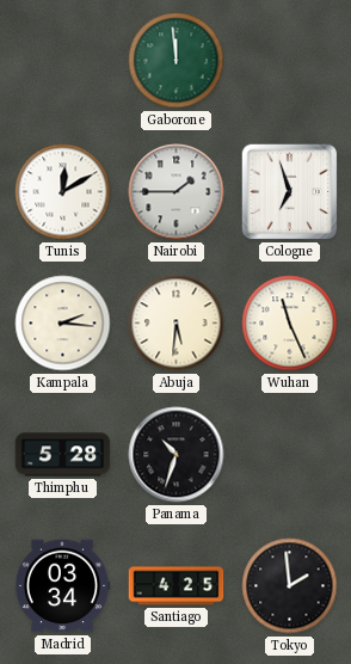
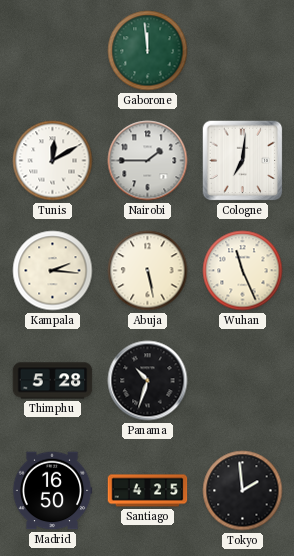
Cologne: 6:57 -> 7:01
Abuja: 5:31 -> 5:28
Madrid: 03:34 -> 16:50
